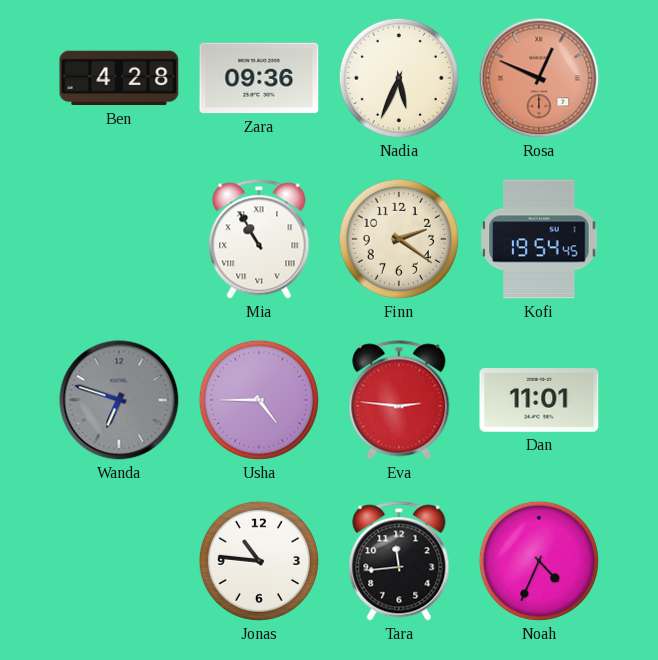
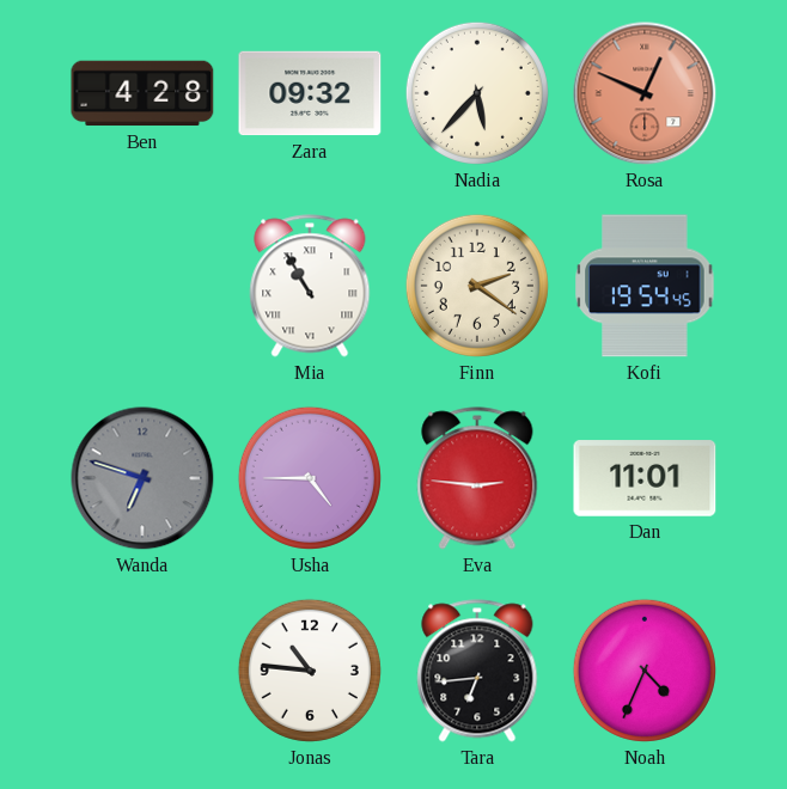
Zara: 09:36 -> 09:32
Nadia: 5:34 -> 5:37
Tara: 11:44 -> 6:44
